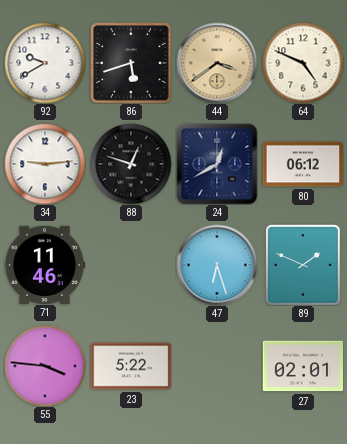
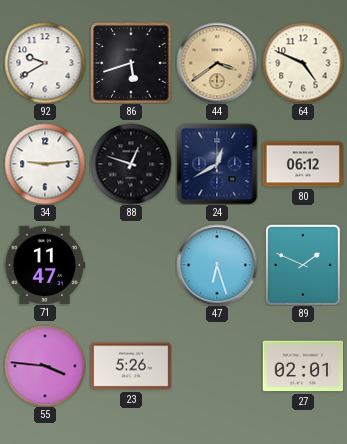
71: 11:46 -> 11:47
23: 5:22 -> 5:26
